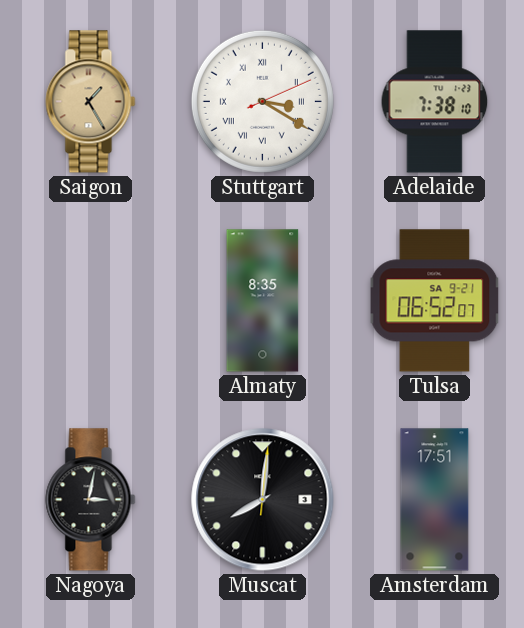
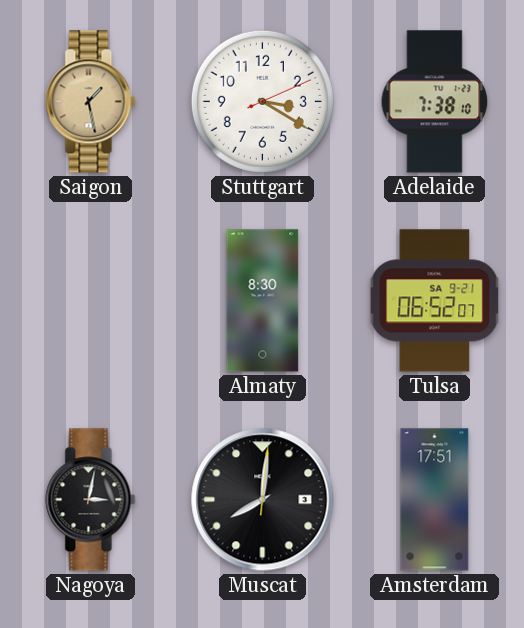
Saigon: 1:25 -> 1:28
Stuttgart numerals: Roman -> Arabic
Almaty: 8:35 -> 8:30
